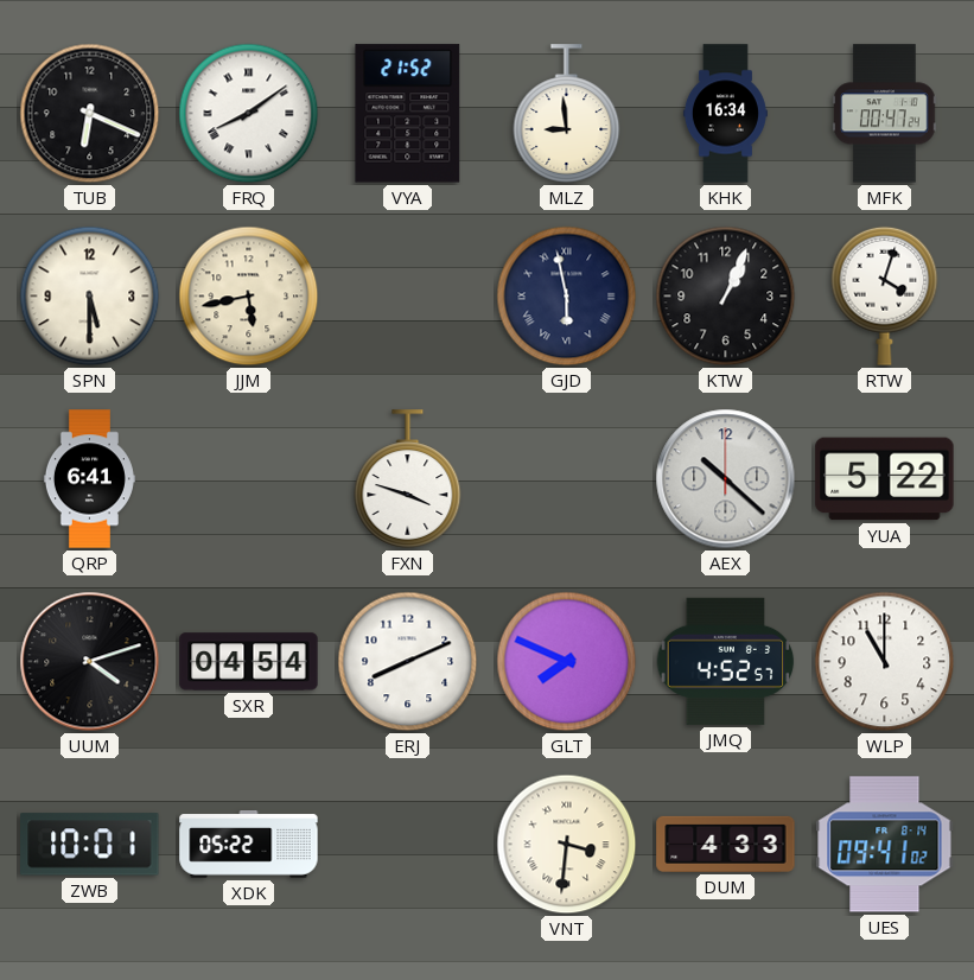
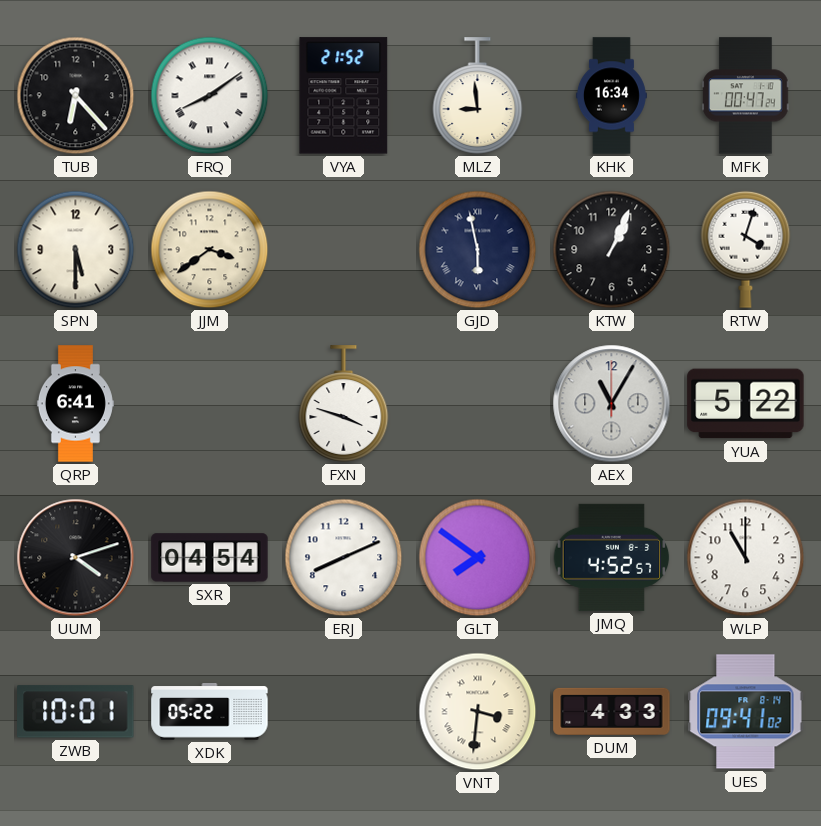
TUB: 6:19 -> 6:23
JJM: 5:43 -> 3:39
AEX: 10:22 -> 11:05
GLT: 7:49 -> 7:51
